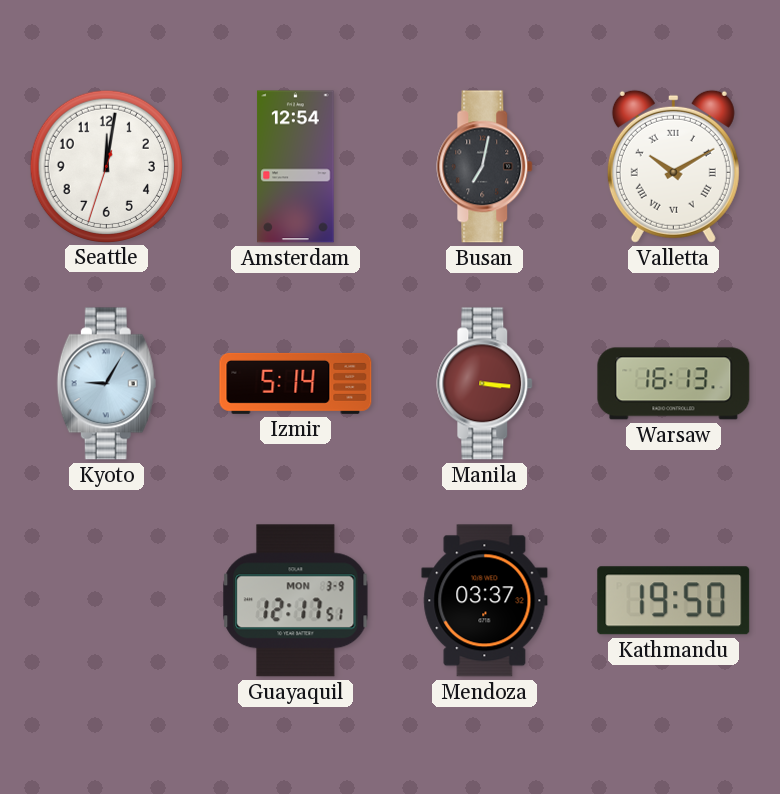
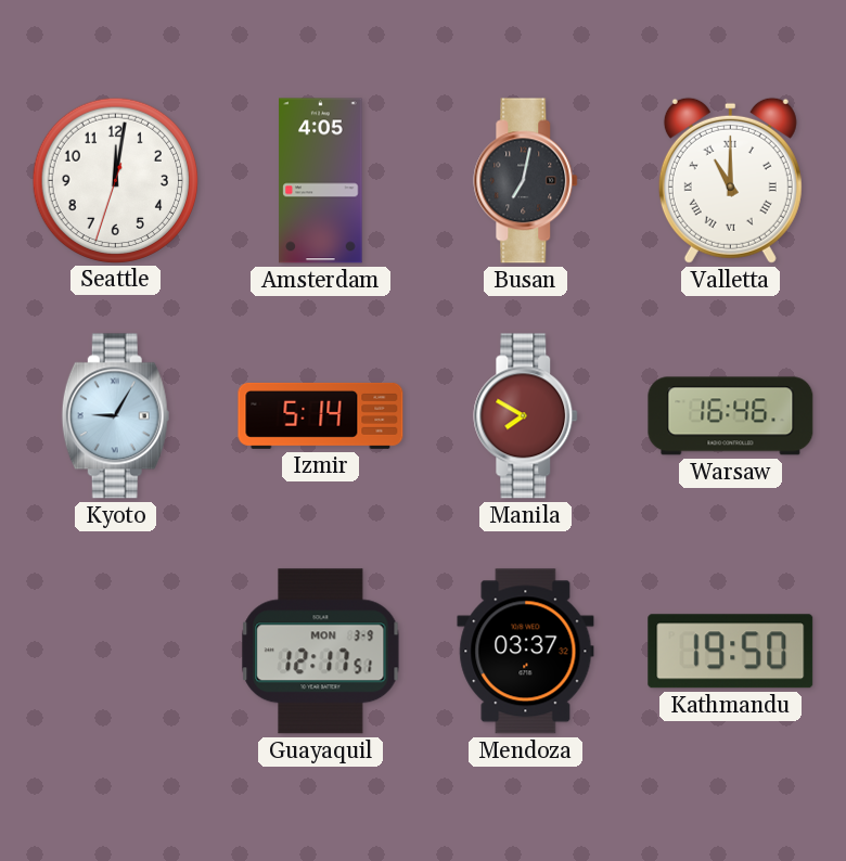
Amsterdam: 12:54 -> 4:05
Valletta: 10:10 -> 11:00
Manila: 3:16 -> 7:50
Warsaw: 16:13 -> 16:46
